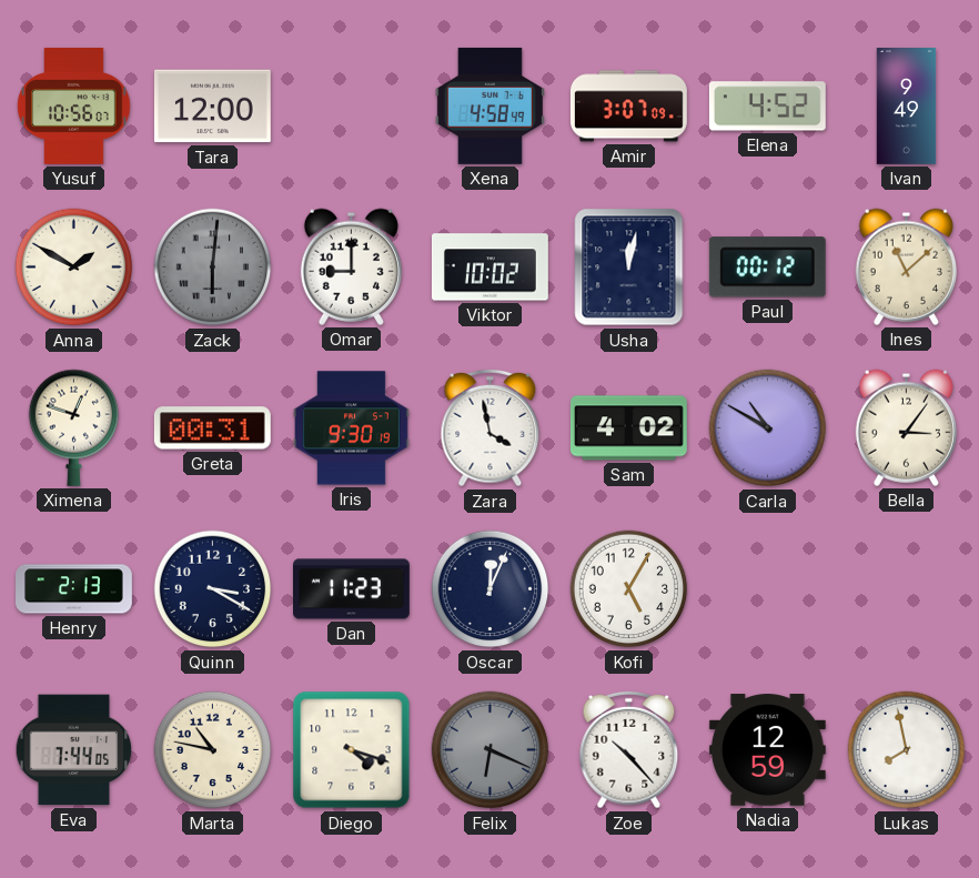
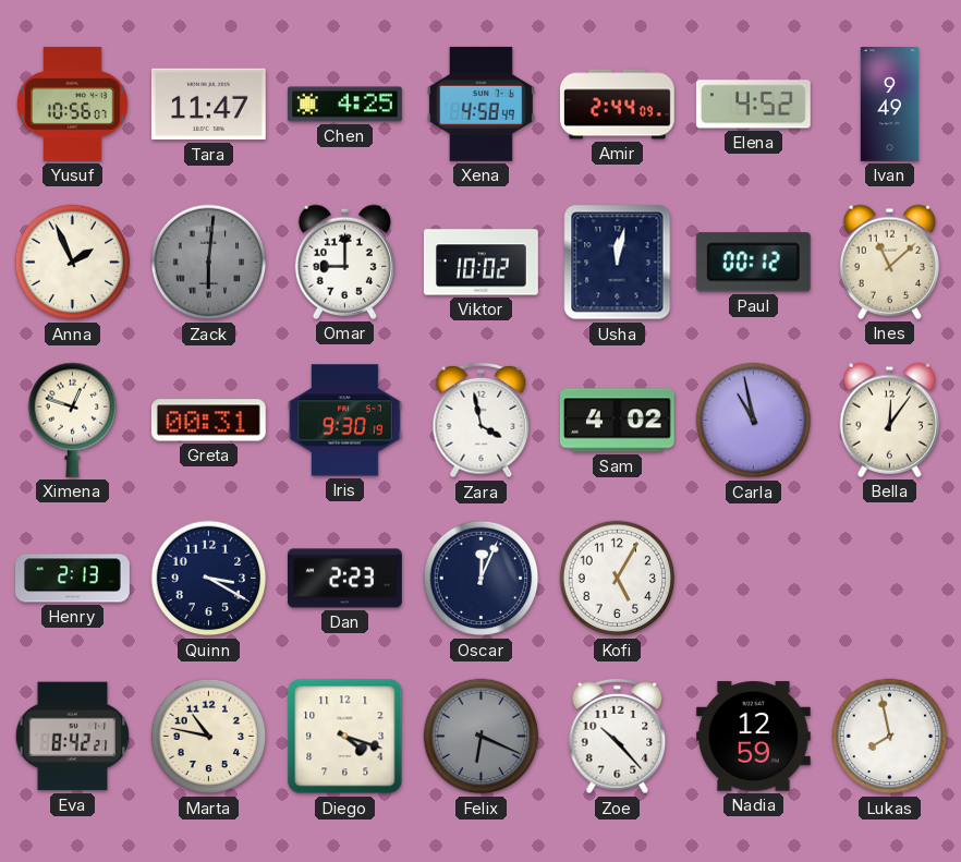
Tara: 12:00 -> 11:47
Chen: none -> 4:25
Amir: 3:07 -> 2:44
Anna: 1:50 -> 1:56
Carla: 10:50 -> 10:58
Bella: 3:06 -> 12:06
Dan: 11:23 -> 2:23
Eva: 7:44 -> 8:42
